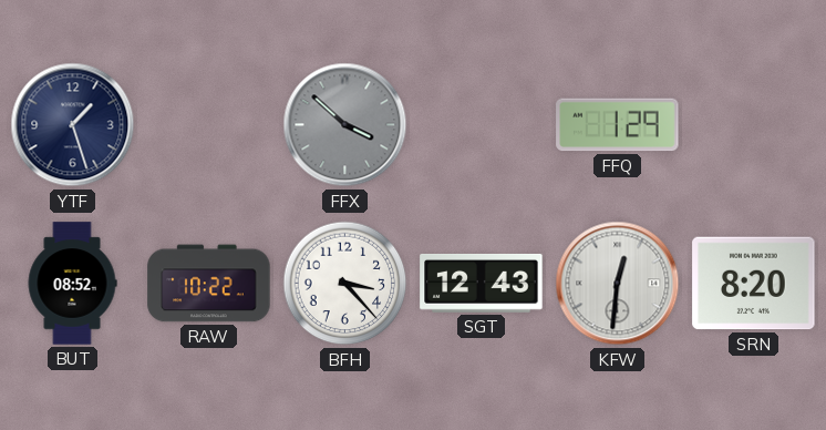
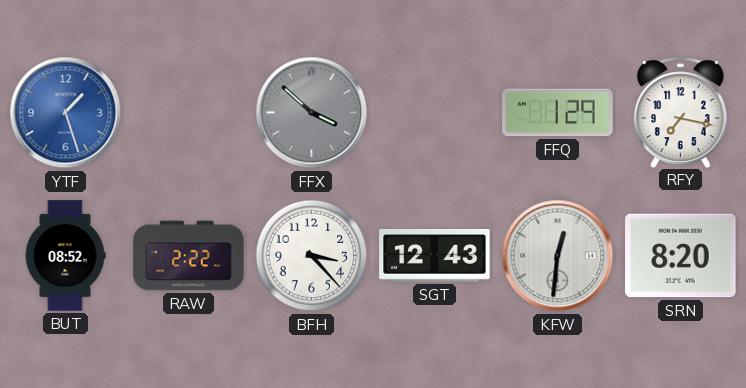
YTF dial: navy -> blue
RFY: none -> 7:17
RAW: 10:22 -> 2:22
